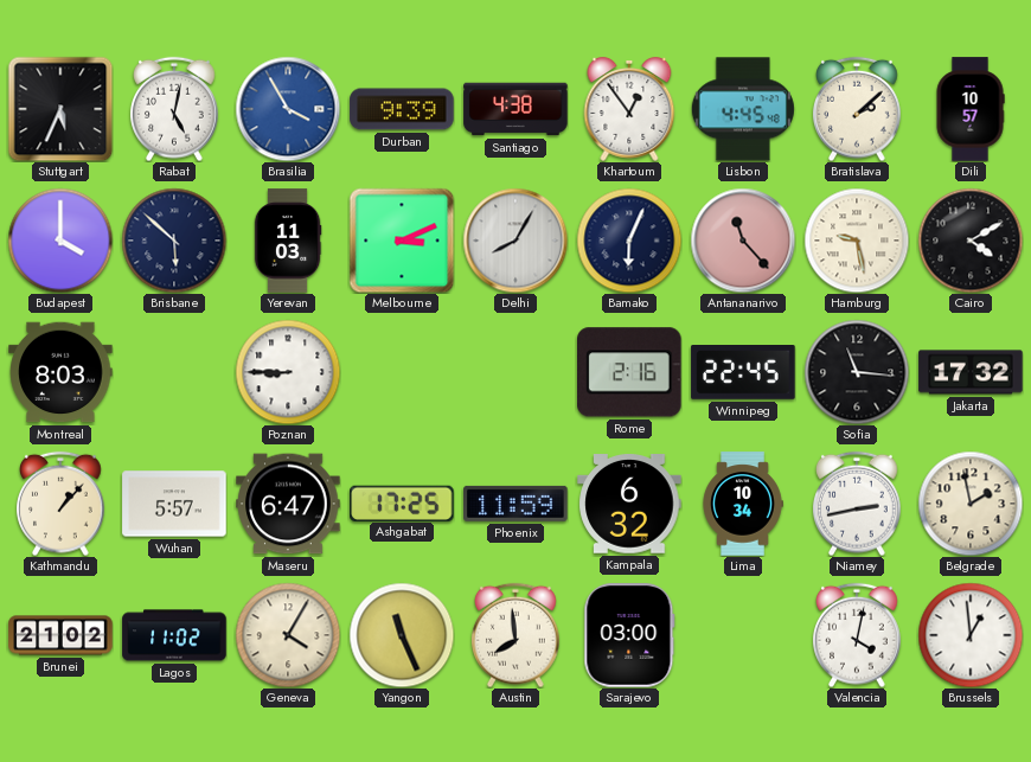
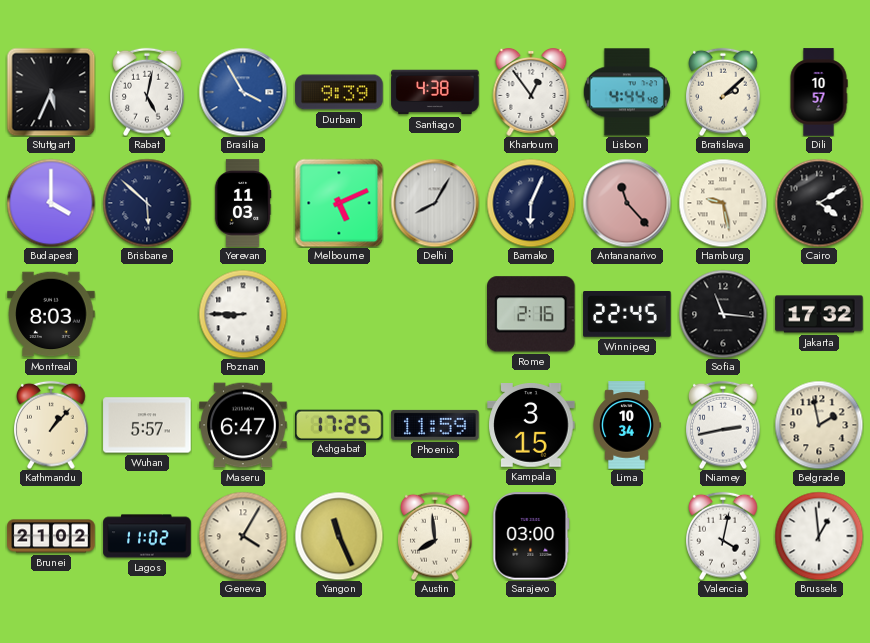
Lisbon: 4:45 -> 4:44
Melbourne: 3:11 -> 5:11
Kampala: 6:32 -> 3:15
